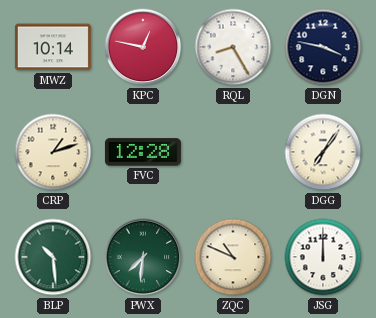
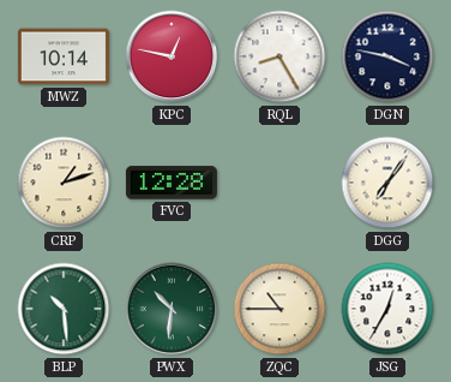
PWX: 7:31 -> 10:31
ZQC: 10:49 -> 10:45
JSG: 12:00 -> 12:35
